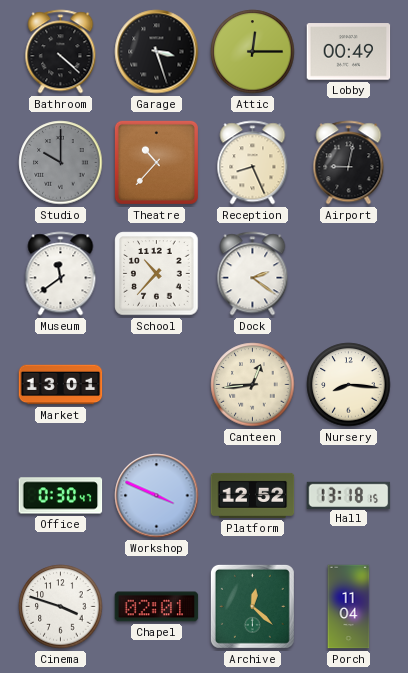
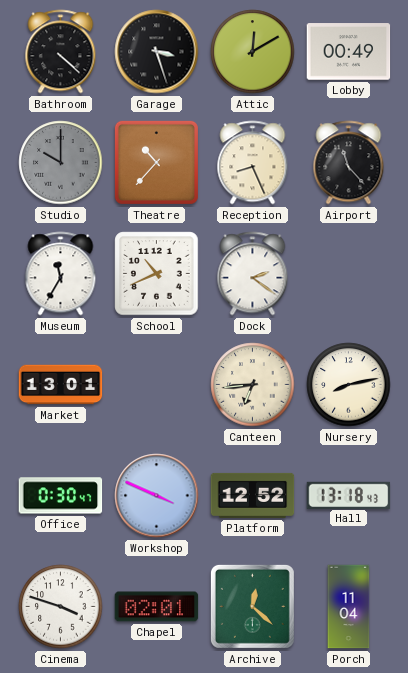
Attic: 12:15 -> 12:10
Airport: 9:02 -> 11:23
Museum: 11:39 -> 11:35
School: 10:37 -> 10:41
Canteen: 12:44 -> 6:44
Nursery: 8:16 -> 8:13
Hall: 13:18:15 -> 13:18:43
